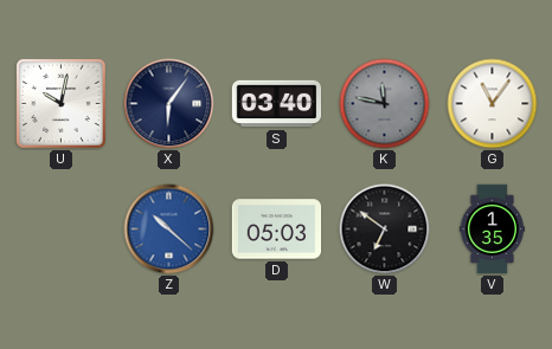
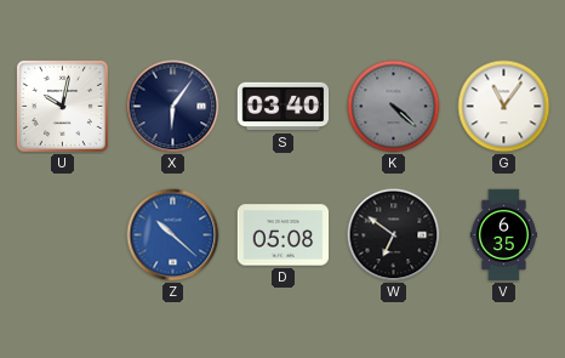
K: 11:47 -> 4:22
D: 05:03 -> 05:08
V: 1:35 -> 6:35
